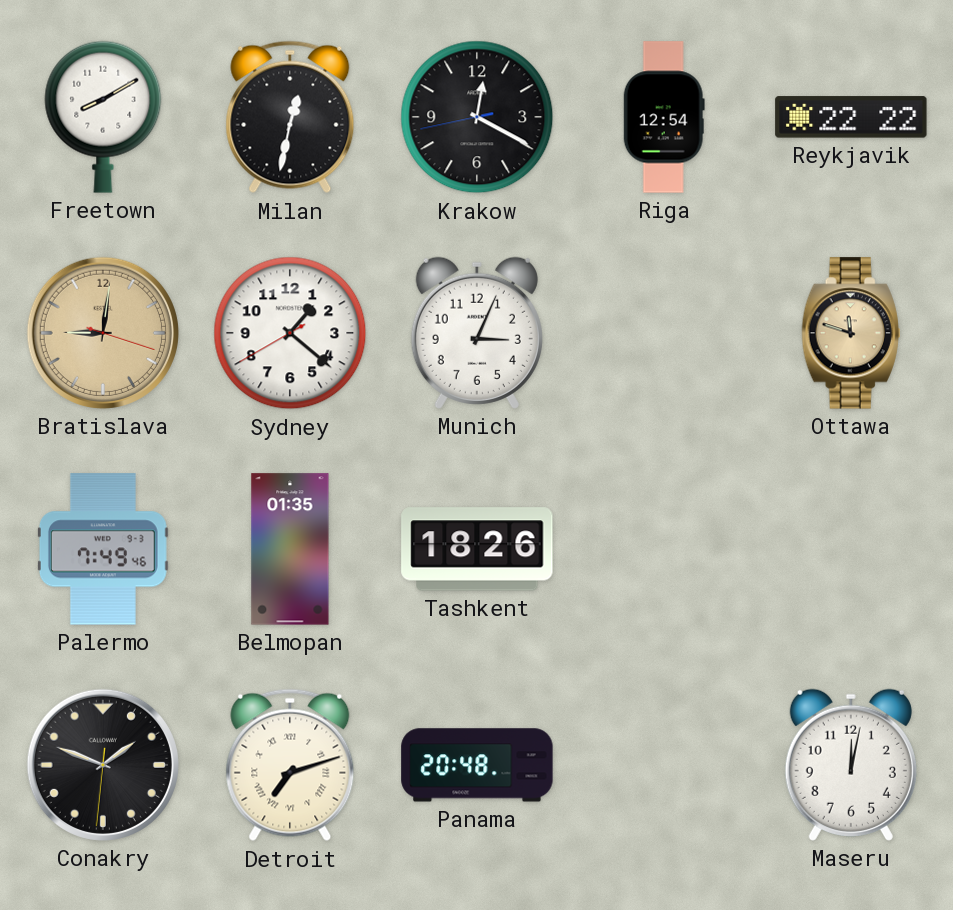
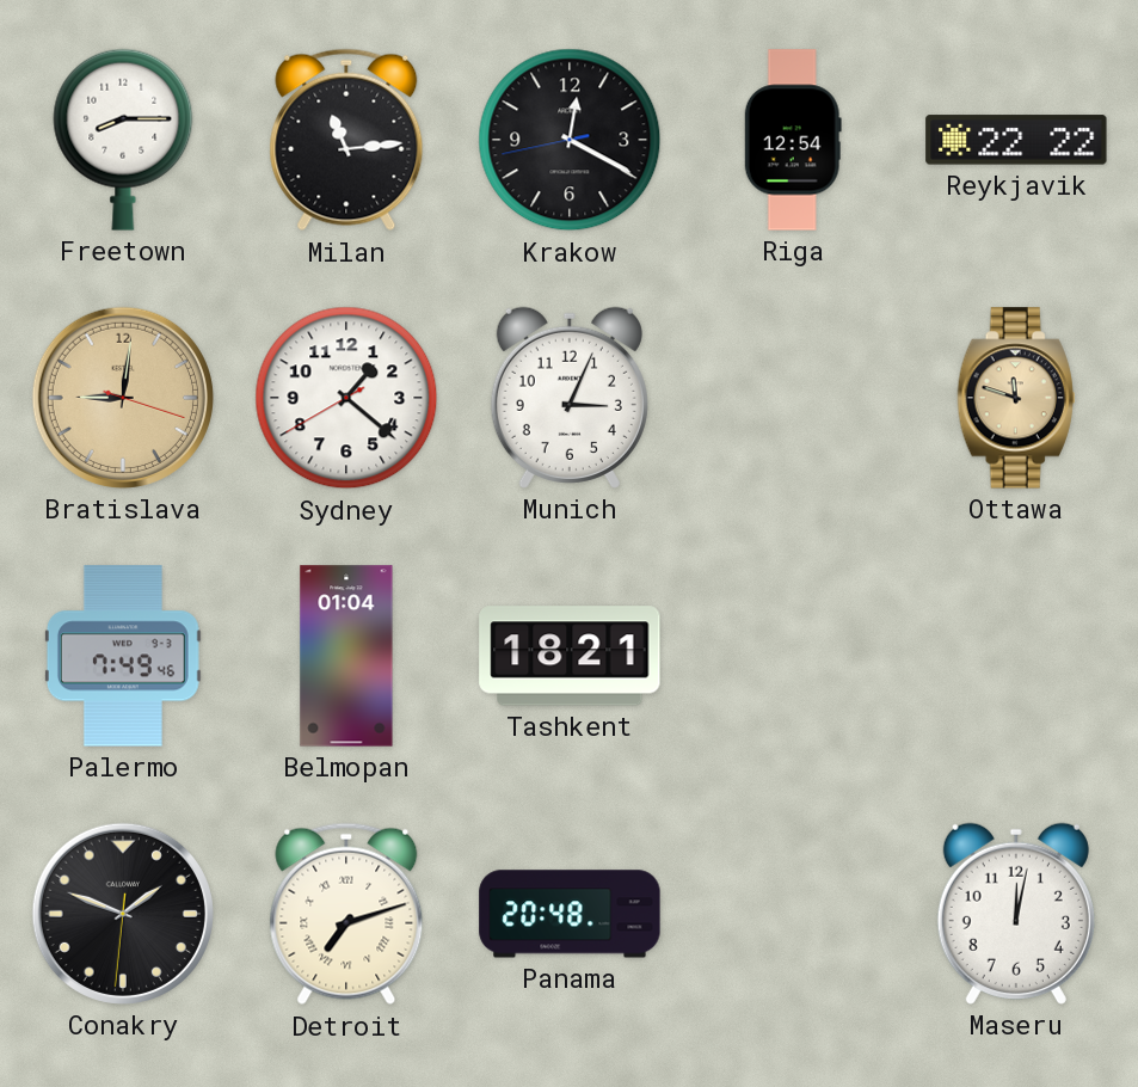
Freetown: 8:10 -> 8:15
Milan: 12:32 -> 11:14
Belmopan: 01:35 -> 01:04
Tashkent: 18:26 -> 18:21
